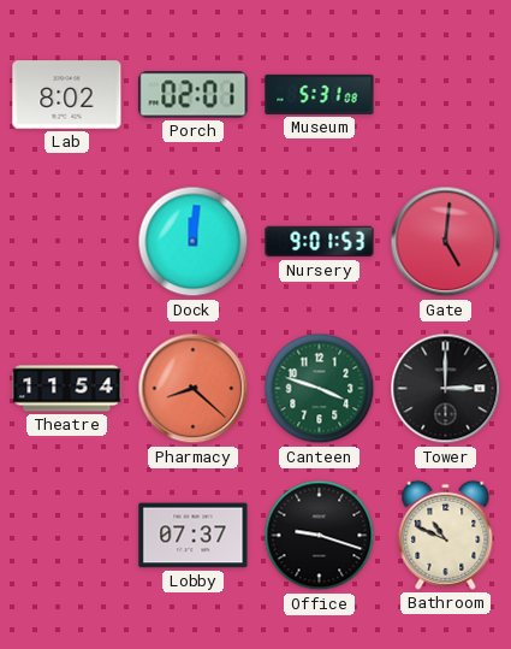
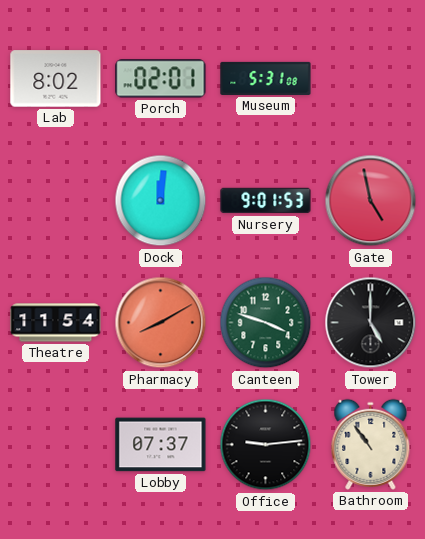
Gate: 5:01 -> 4:58
Pharmacy: 8:22 -> 8:10
Tower: 3:00 -> 5:00
Office: 9:18 -> 9:14
Bathroom: 10:49 -> 10:54
